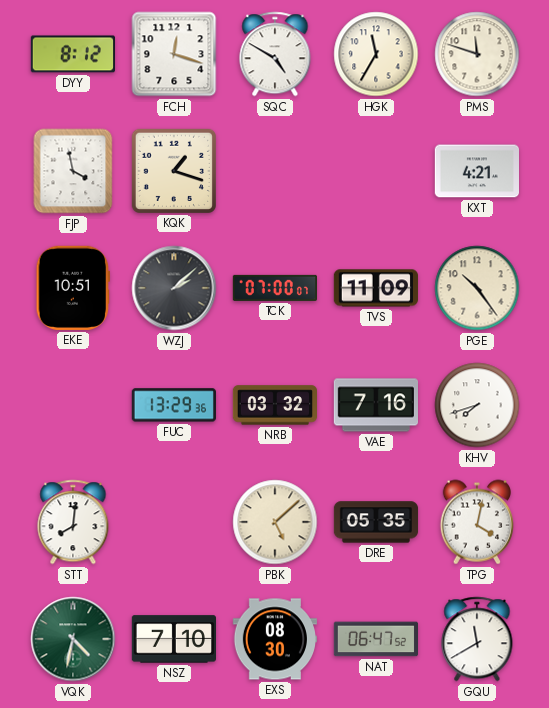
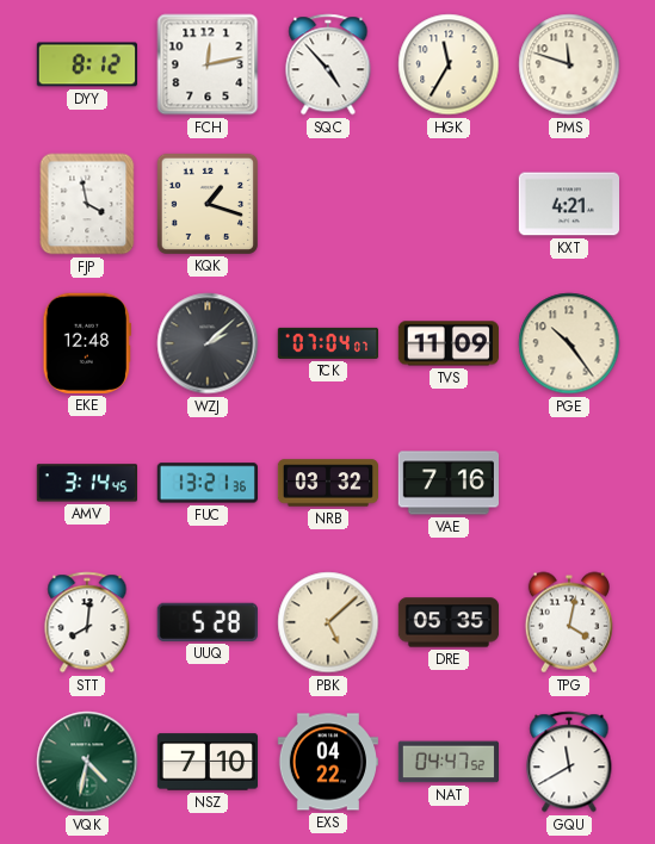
FCH: 12:18 -> 12:13
SQC: 4:50 -> 4:53
EKE: 10:51 -> 12:48
TCK: 07:00 -> 07:04
AMV: none -> 3:14
FUC: 13:29 -> 13:21
KHV: 7:42 -> none
UUQ: none -> 5:28
EXS: 08:30 -> 04:22
NAT: 06:47 -> 04:47
